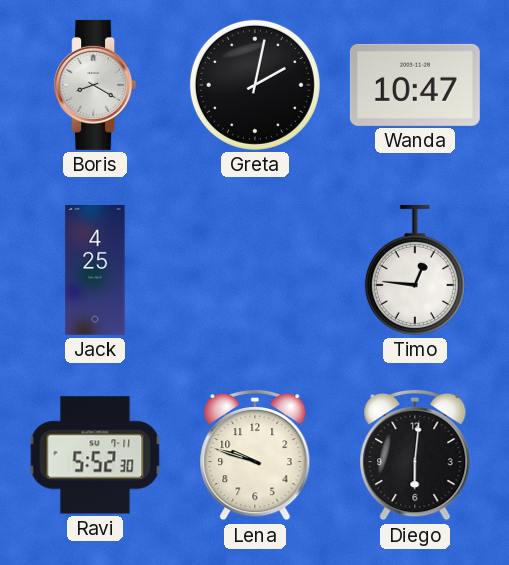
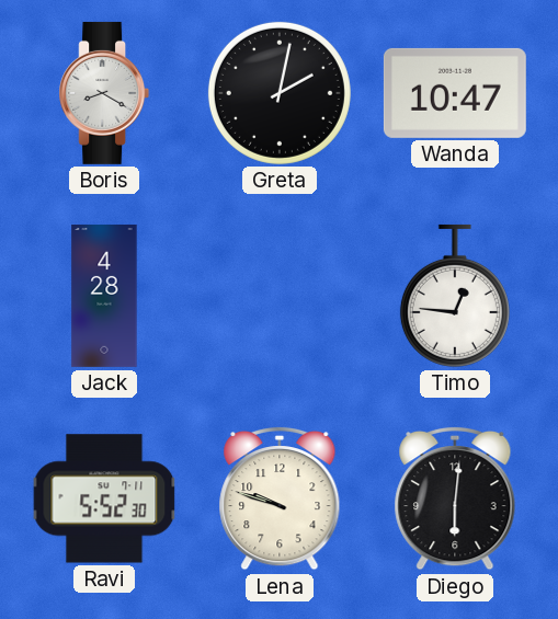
Jack: 4:25 -> 4:28
